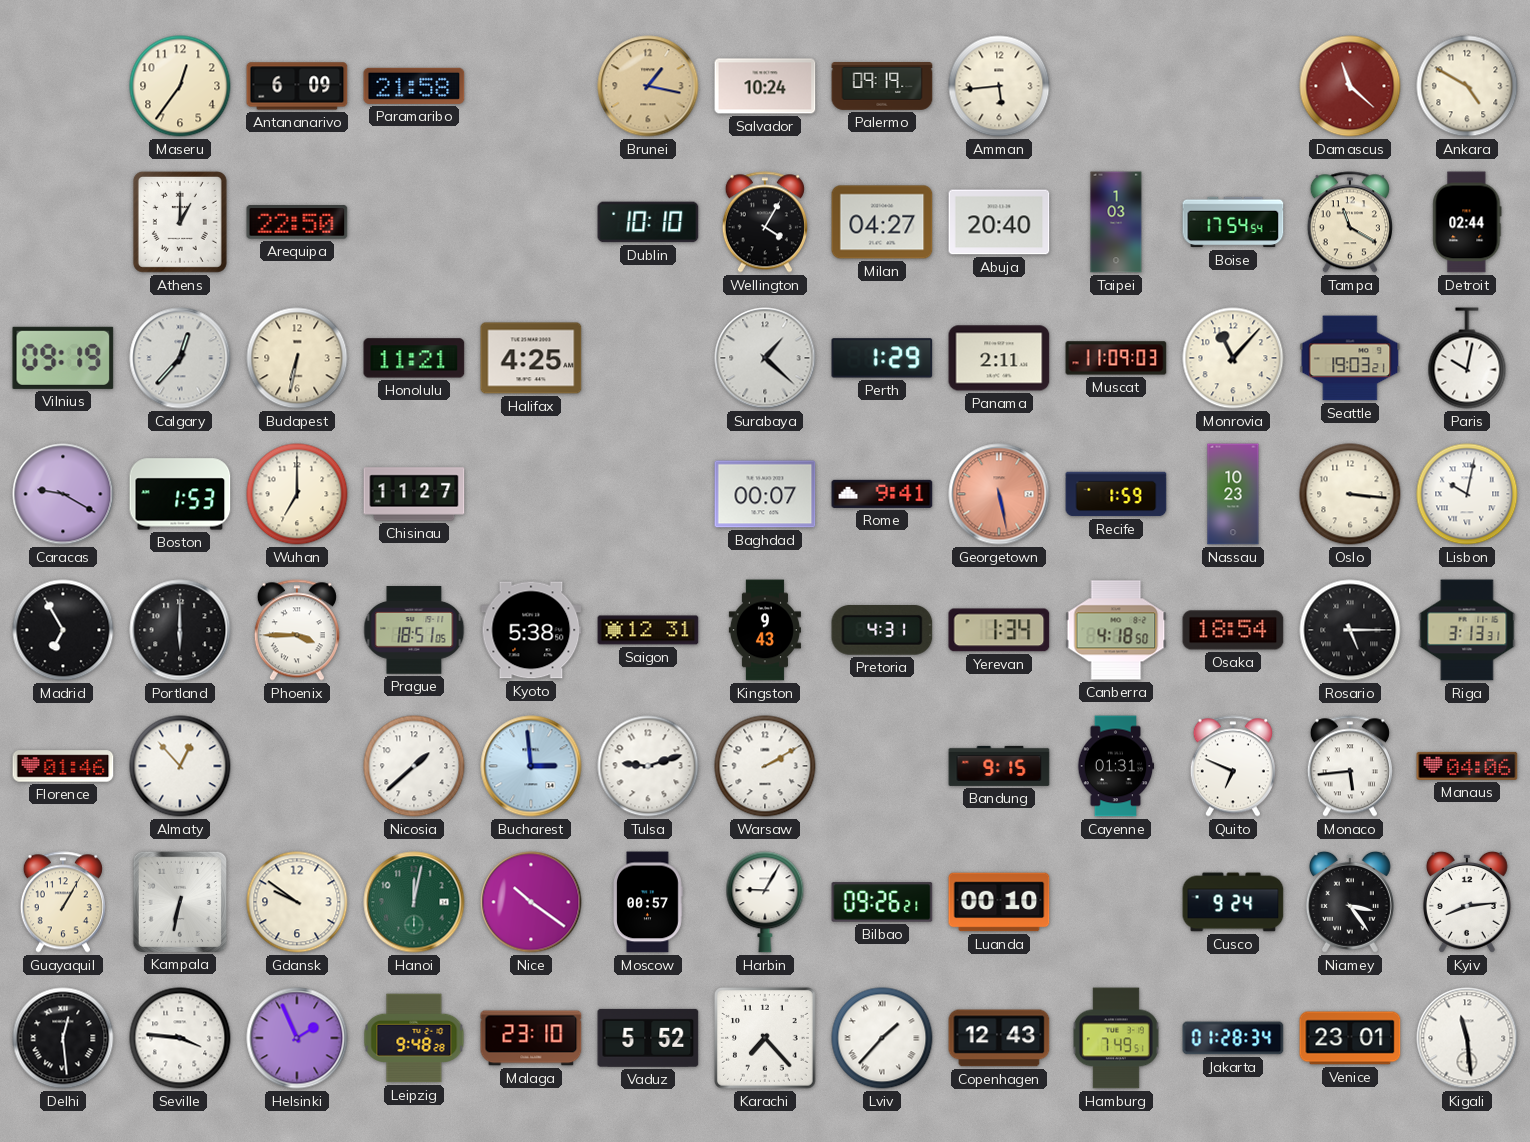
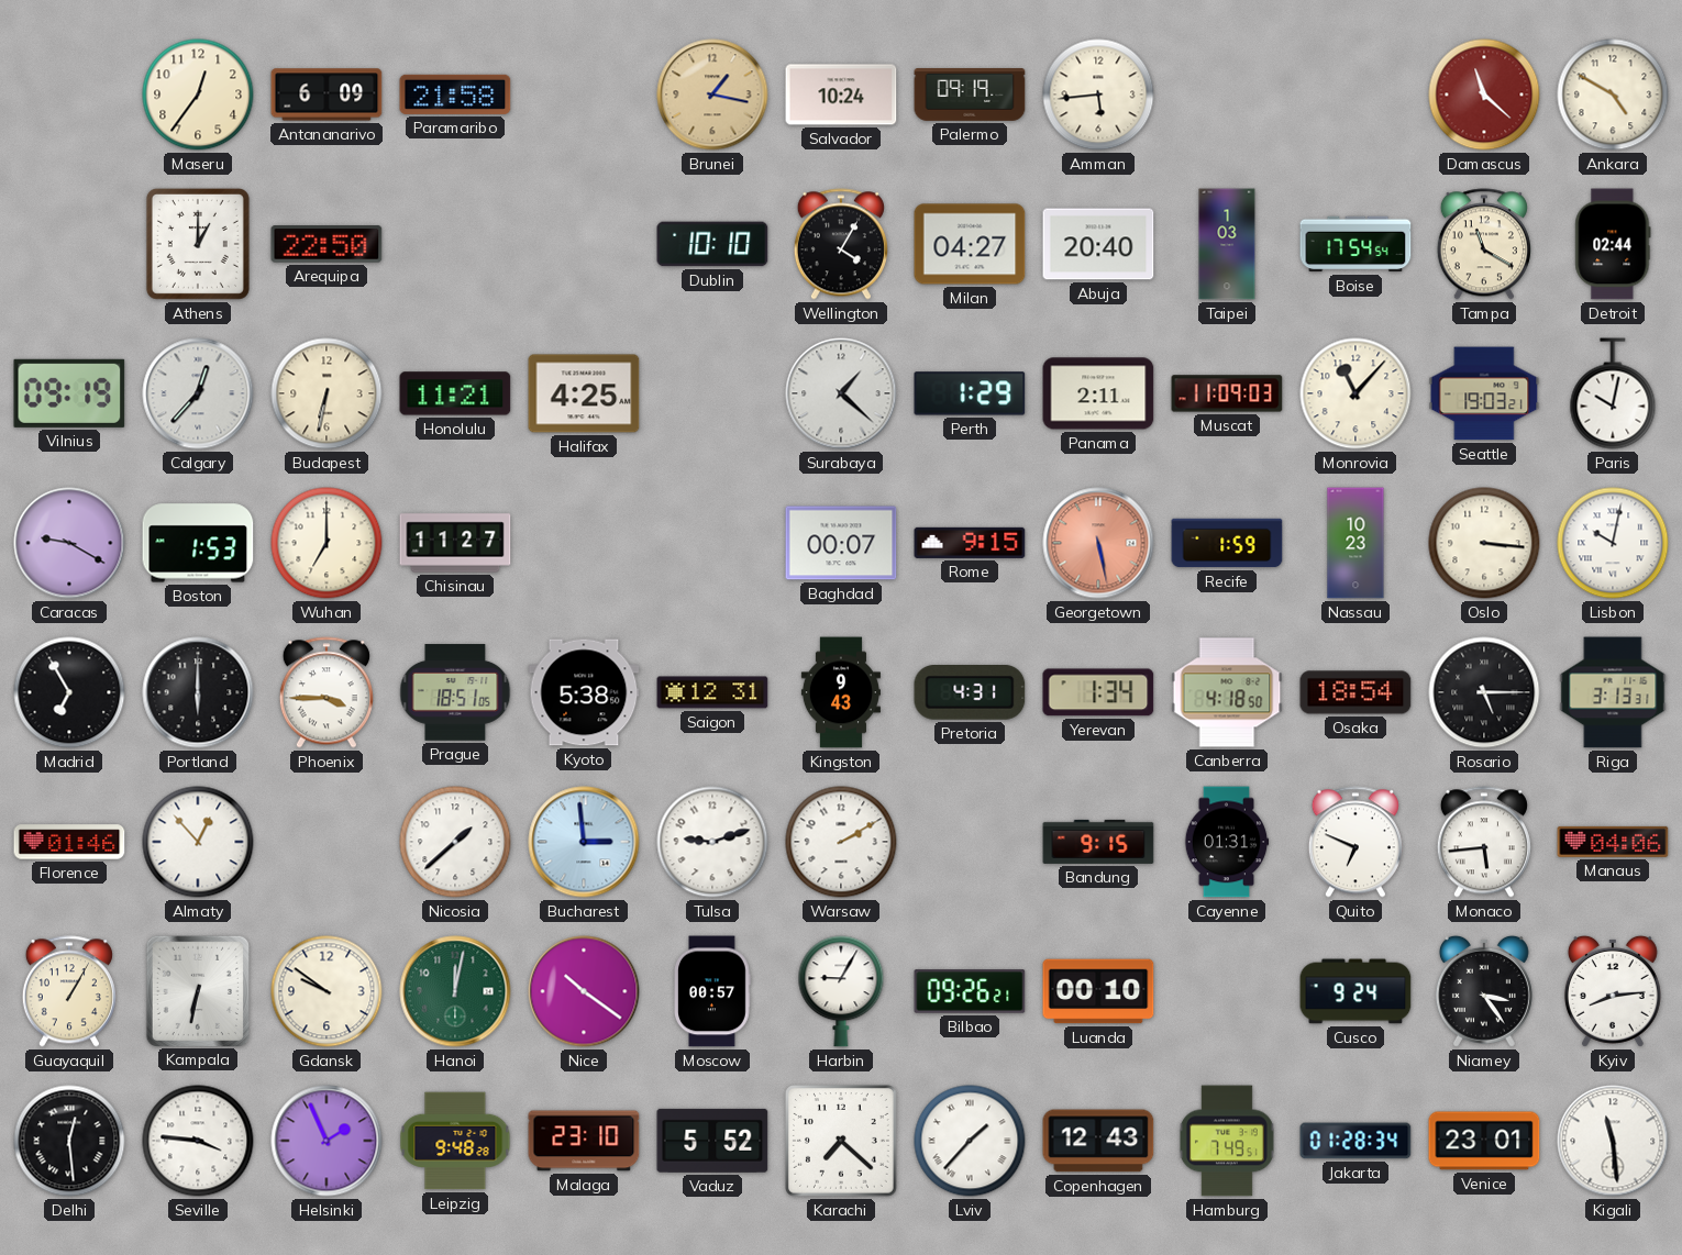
Rome: 9:41 -> 9:15
Karachi: 7:23 -> 7:22
